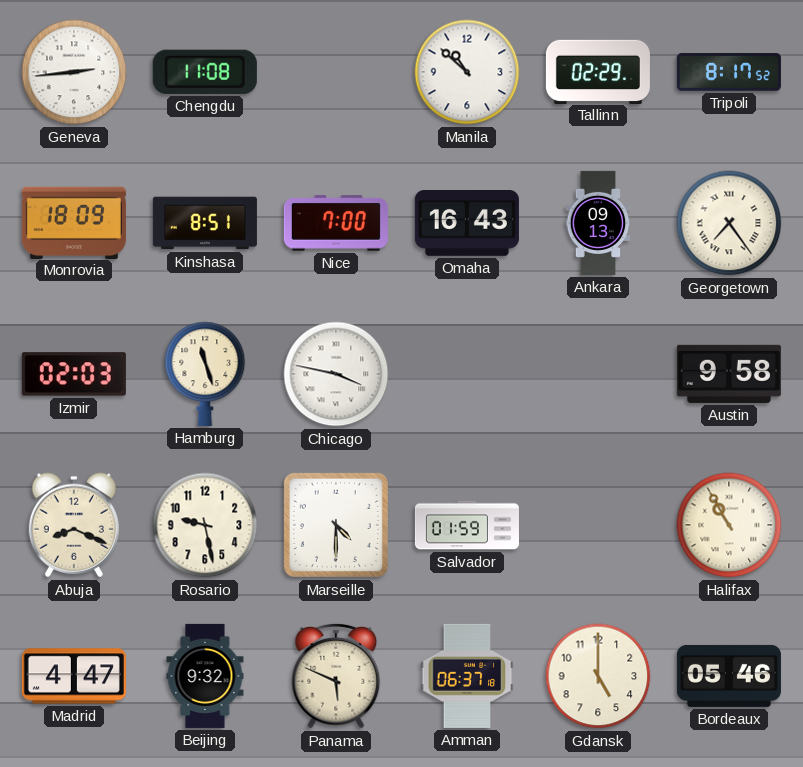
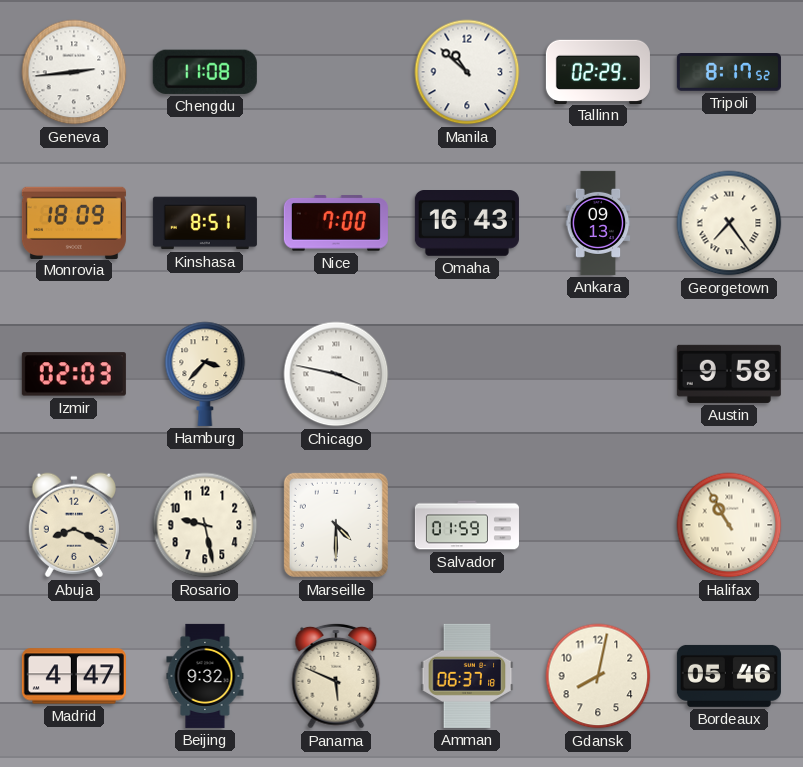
Hamburg: 11:27 -> 3:37
Gdansk: 5:00 -> 8:02
